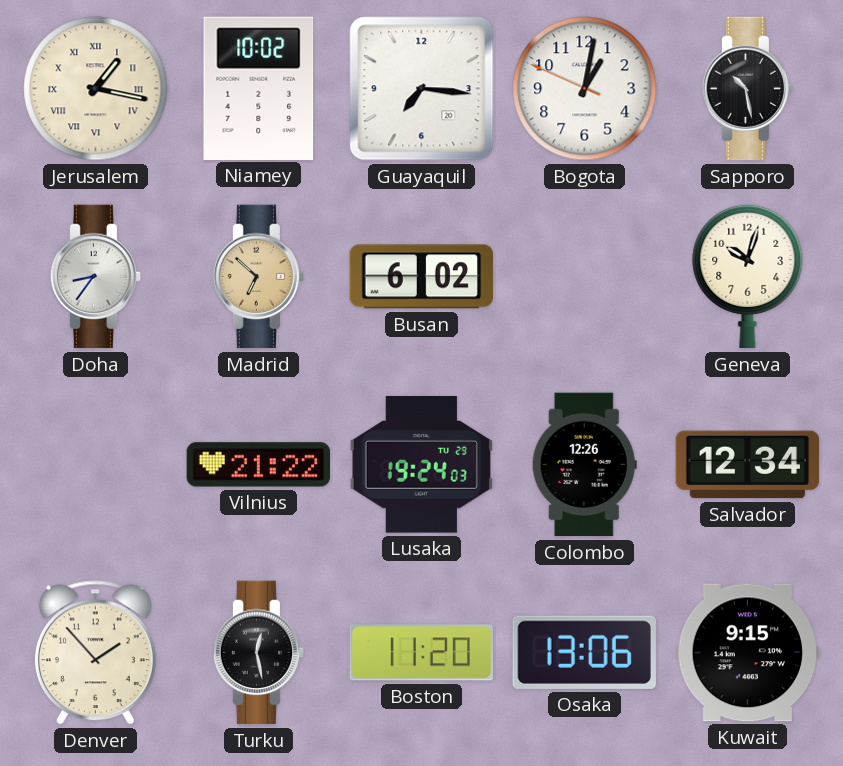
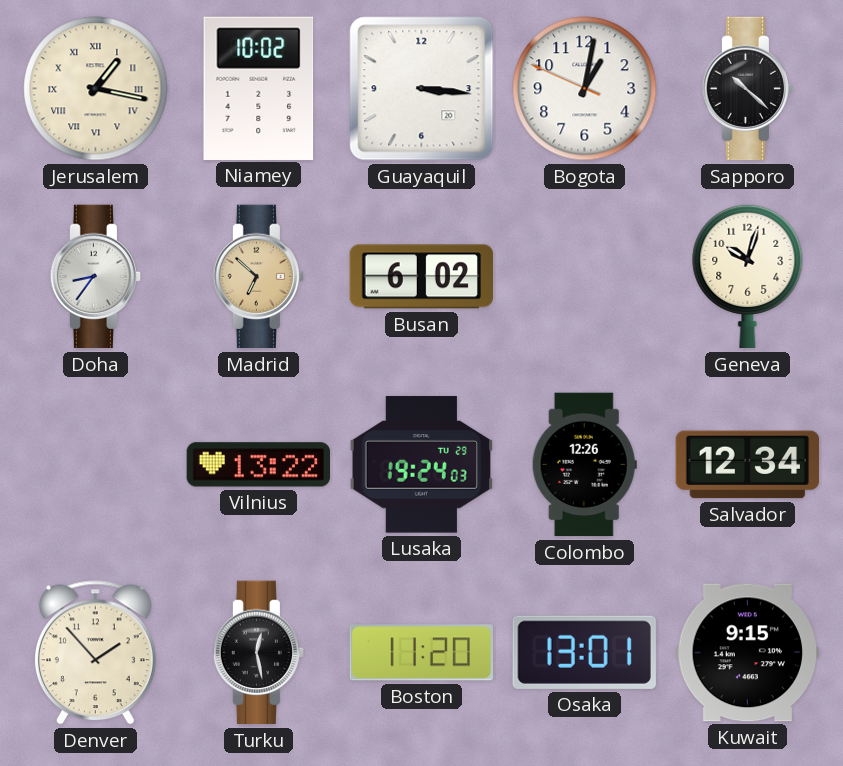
Guayaquil: 7:16 -> 3:16
Sapporo: 10:28 -> 10:22
Vilnius: 21:22 -> 13:22
Osaka: 13:06 -> 13:01
